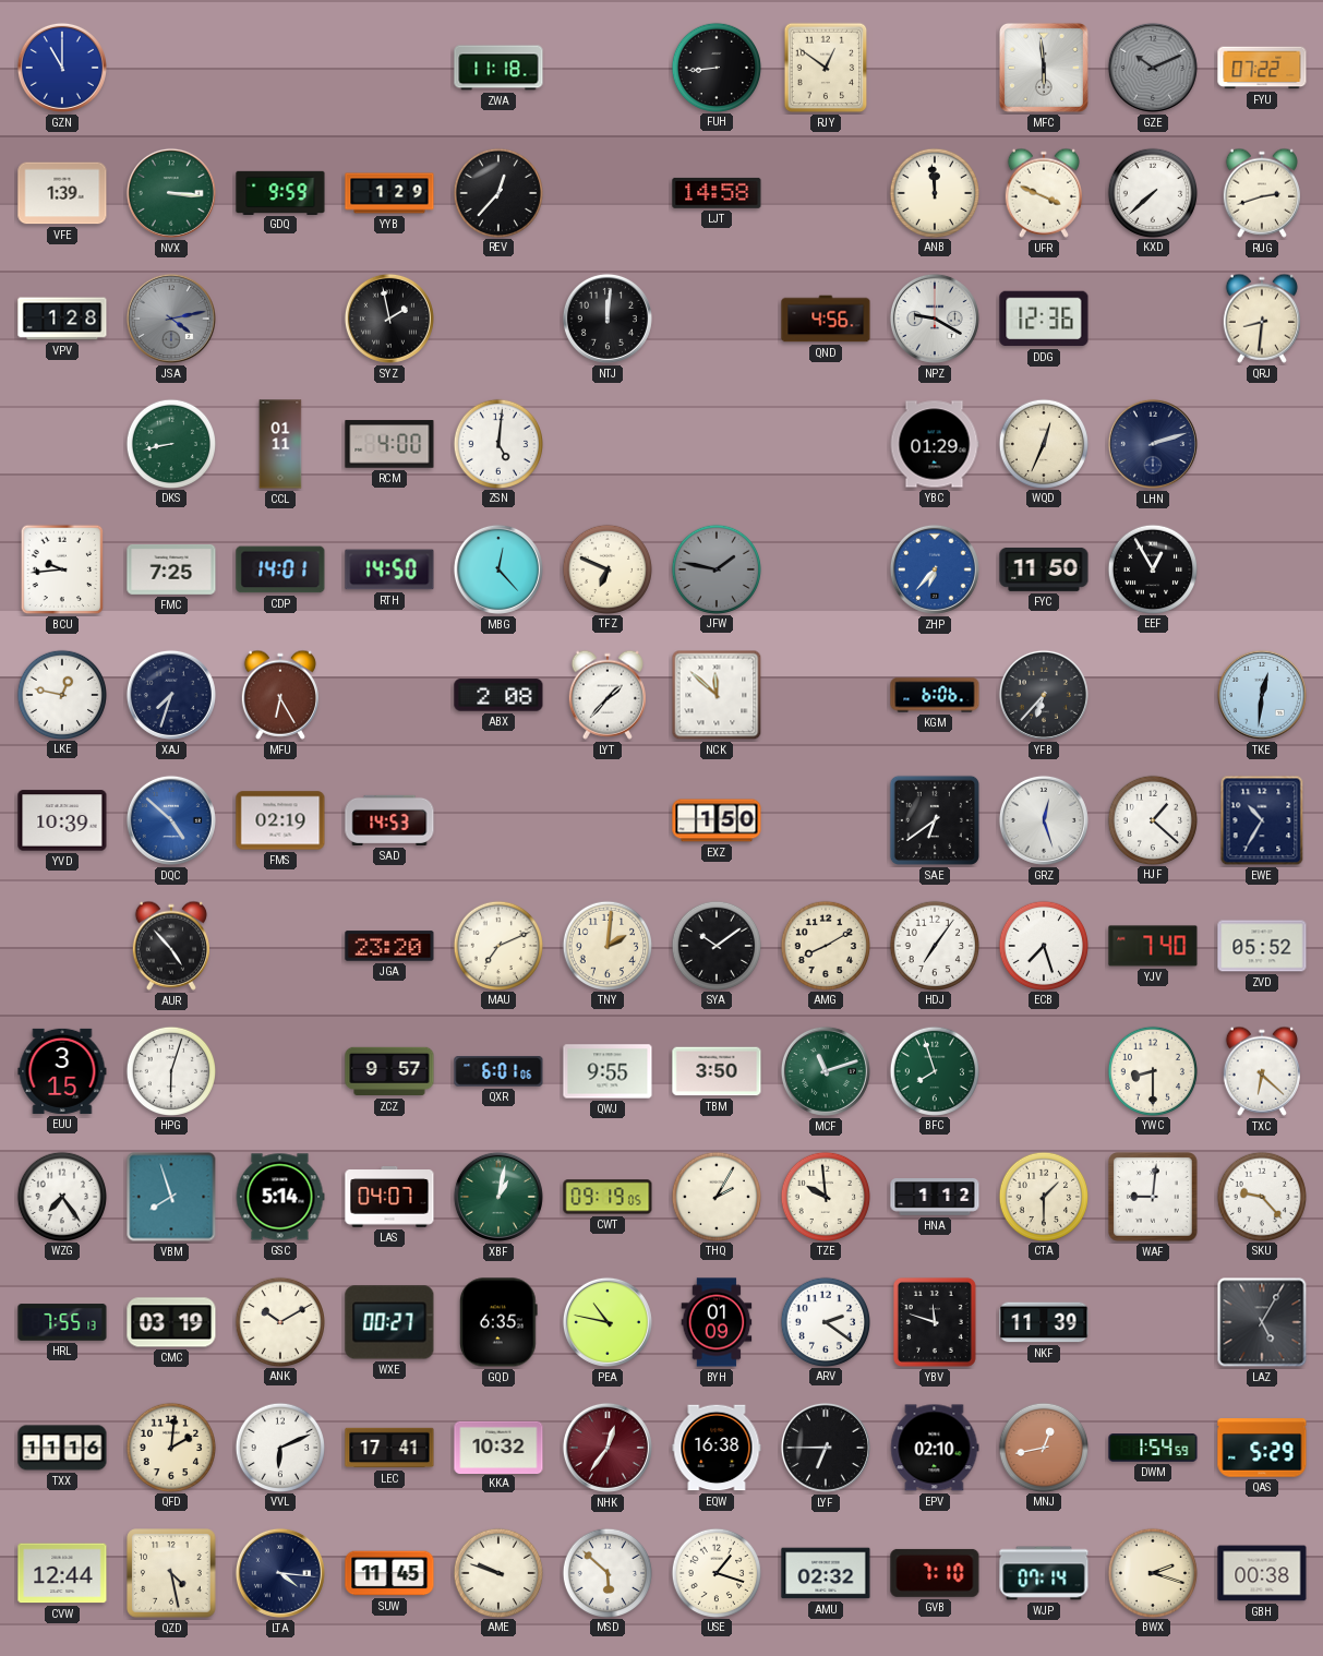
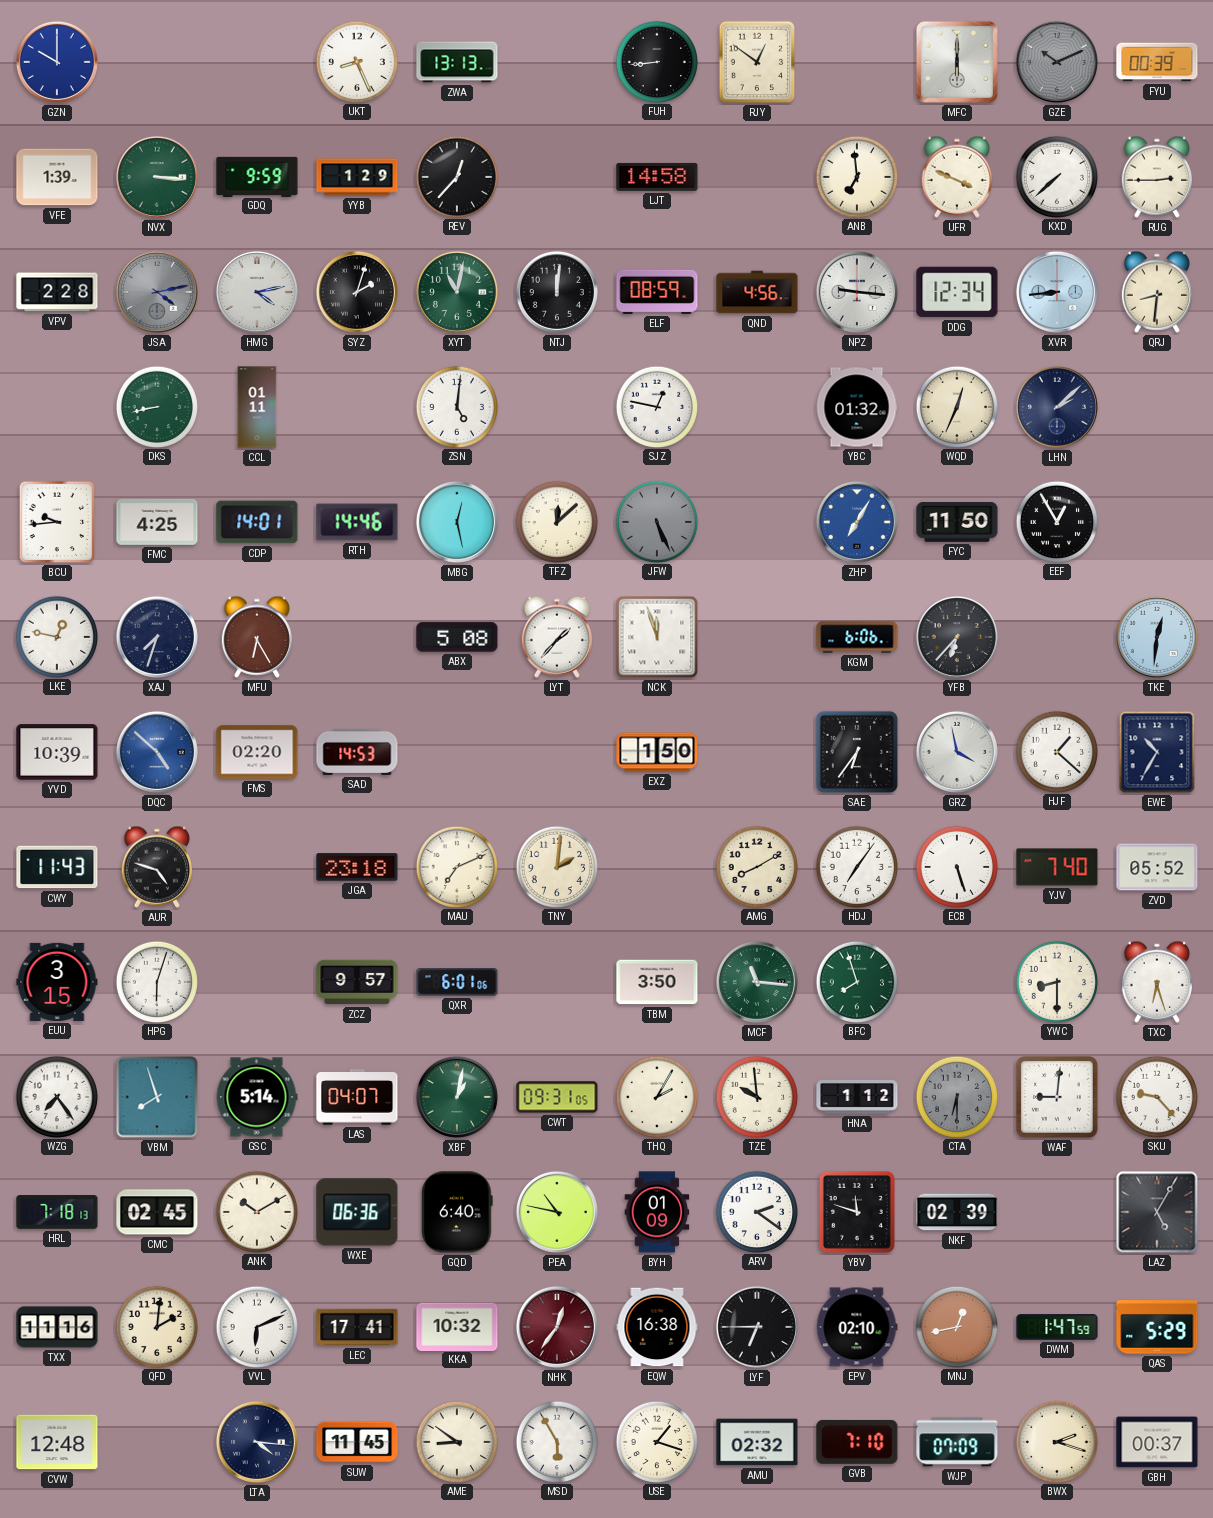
GZN: 11:00 -> 10:00
UKT: none -> 8:26
ZWA: 11:18 -> 13:13
MFC: 5:59 -> 6:00
FYU: 07:22 -> 00:39
ANB: 11:59 -> 6:59
RUG: 2:42 -> 2:45
VPV: 1:28 -> 2:28
HMG: none -> 4:13
SYZ: 1:58 -> 2:03
XYT: none -> 11:02
ELF: none -> 08:59
NPZ: 9:20 -> 9:16
DDG: 12:36 -> 12:34
XVR: none -> 8:44
RCM: 4:00 -> none
SJZ: none -> 12:47
YBC: 01:29 -> 01:32
LHN: 2:12 -> 2:08
FMC: 7:25 -> 4:25
RTH: 14:50 -> 14:46
MBG: 12:23 -> 12:28
TFZ: 6:49 -> 12:08
JFW: 1:47 -> 5:26
ZHP: 6:37 -> 7:05
ABX: 2:08 -> 5:08
NCK: 11:52 -> 11:57
FMS: 02:19 -> 02:20
SAE: 6:39 -> 6:36
GRZ: 12:27 -> 3:58
CWY: none -> 11:43
AUR: 4:53 -> 4:48
JGA: 23:20 -> 23:18
SYA: 10:09 -> none
ECB: 7:27 -> 5:27
QWJ: 9:55 -> none
MCF: 11:12 -> 11:16
TXC: 6:22 -> 6:27
CWT: 09:19 -> 09:31
CTA: 1:30 -> 6:30
CTA dial: cream -> grey
HRL: 7:55 -> 7:18
CMC: 03:19 -> 02:45
WXE: 00:27 -> 06:36
GQD: 6:35 -> 6:40
NKF: 11:39 -> 02:39
DWM: 1:54 -> 1:47
CVW: 12:44 -> 12:48
QZD: 4:28 -> none
AME: 9:48 -> 8:51
MSD: 5:52 -> 5:55
WJP: 07:14 -> 07:09
GBH: 00:38 -> 00:37
